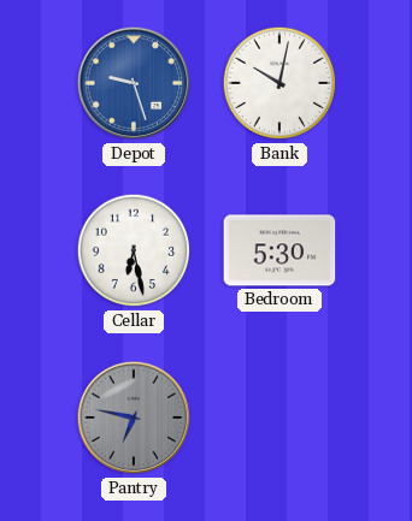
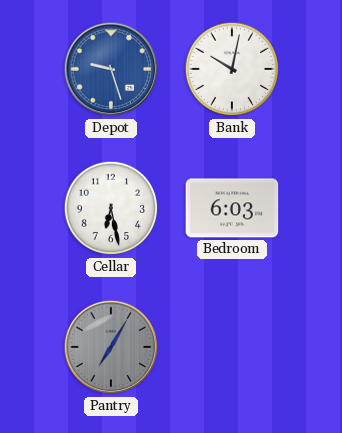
Bedroom: 5:30 -> 6:03
Pantry: 6:47 -> 7:05
